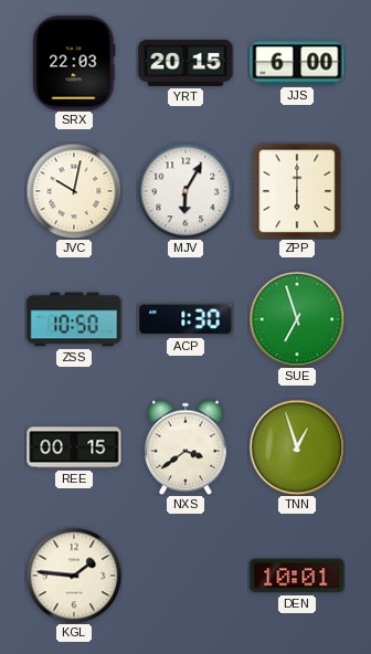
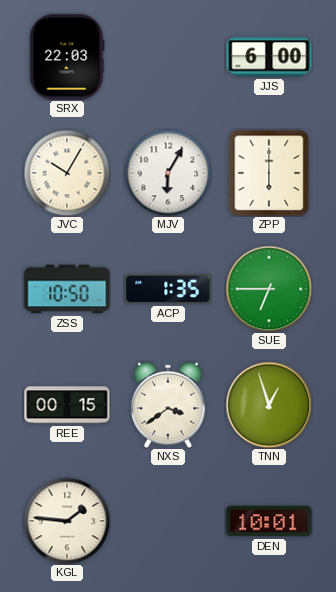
YRT: 20:15 -> none
JVC: 10:02 -> 10:05
ACP: 1:30 -> 1:35
SUE: 6:57 -> 6:45
